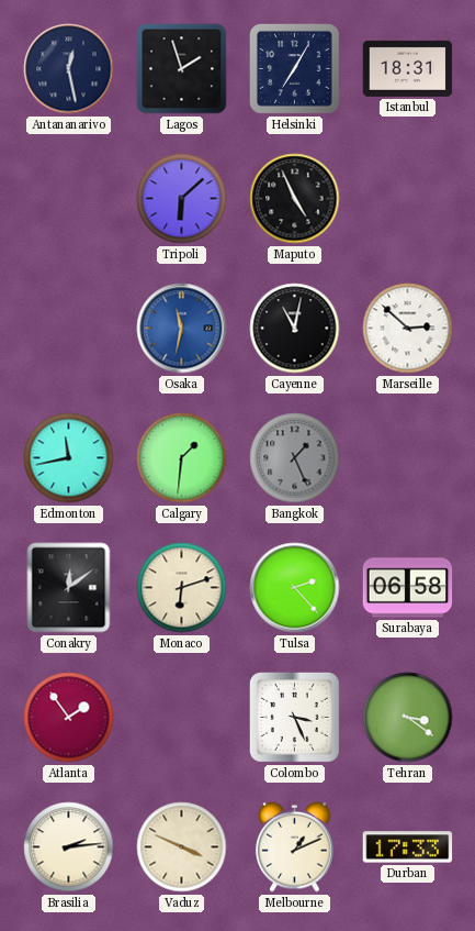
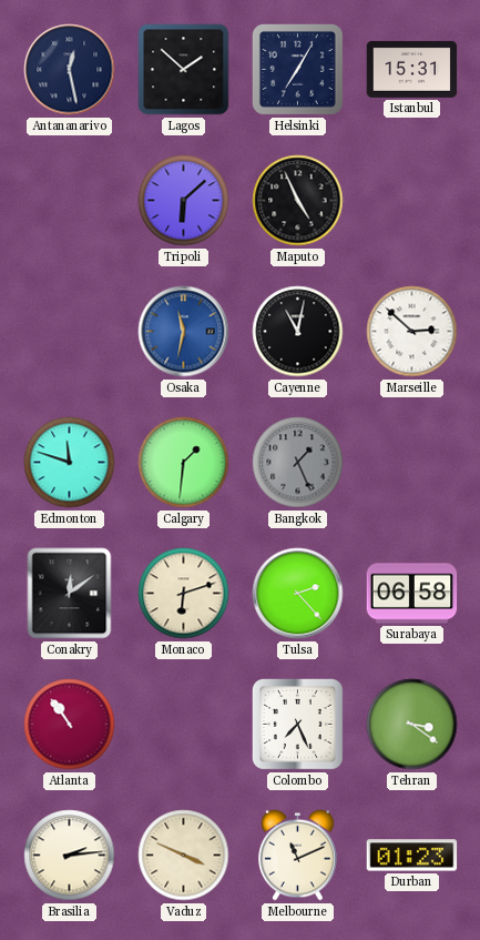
Lagos: 1:57 -> 1:52
Istanbul: 18:31 -> 15:31
Edmonton: 11:43 -> 11:48
Atlanta: 1:54 -> 10:54
Colombo: 3:26 -> 7:26
Melbourne: 1:11 -> 11:11
Durban: 17:33 -> 01:23
